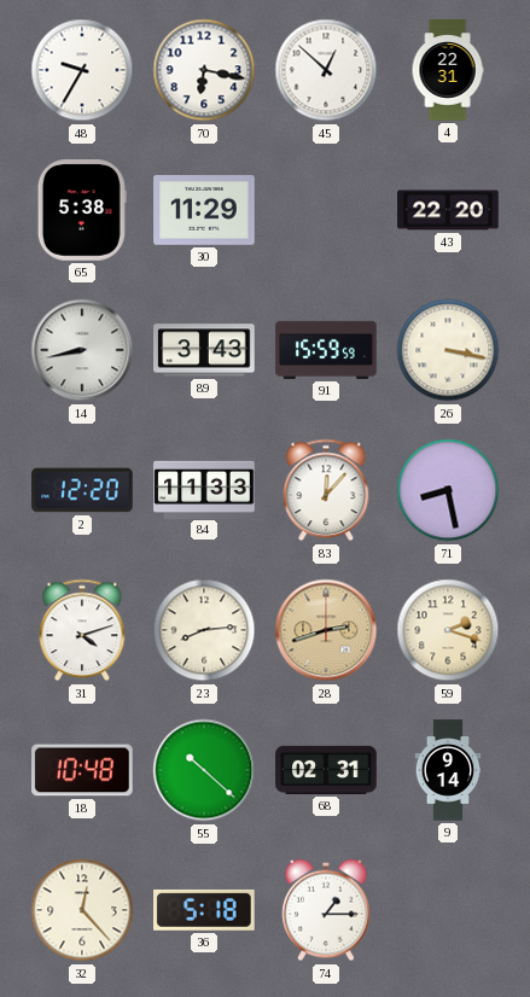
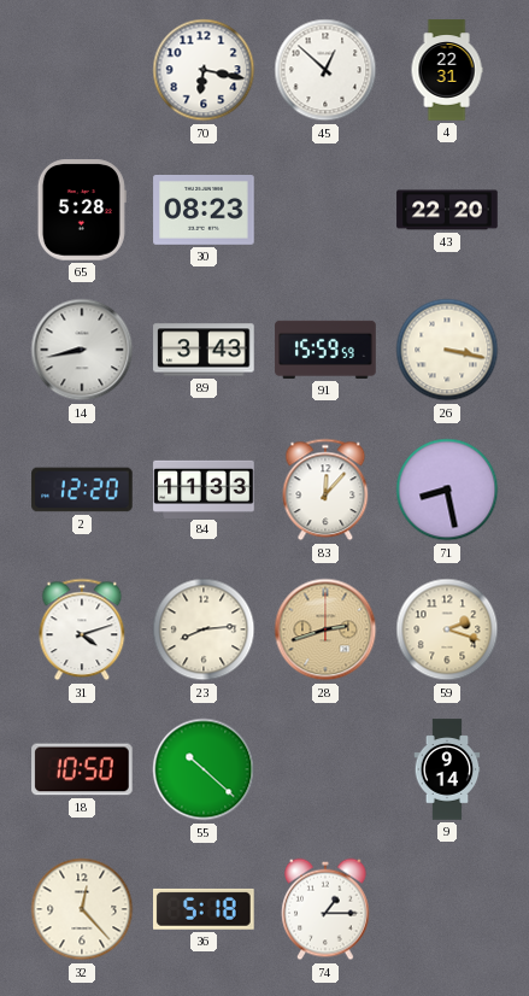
48: 9:35 -> none
65: 5:38 -> 5:28
30: 11:29 -> 08:23
18: 10:48 -> 10:50
68: 02:31 -> none
